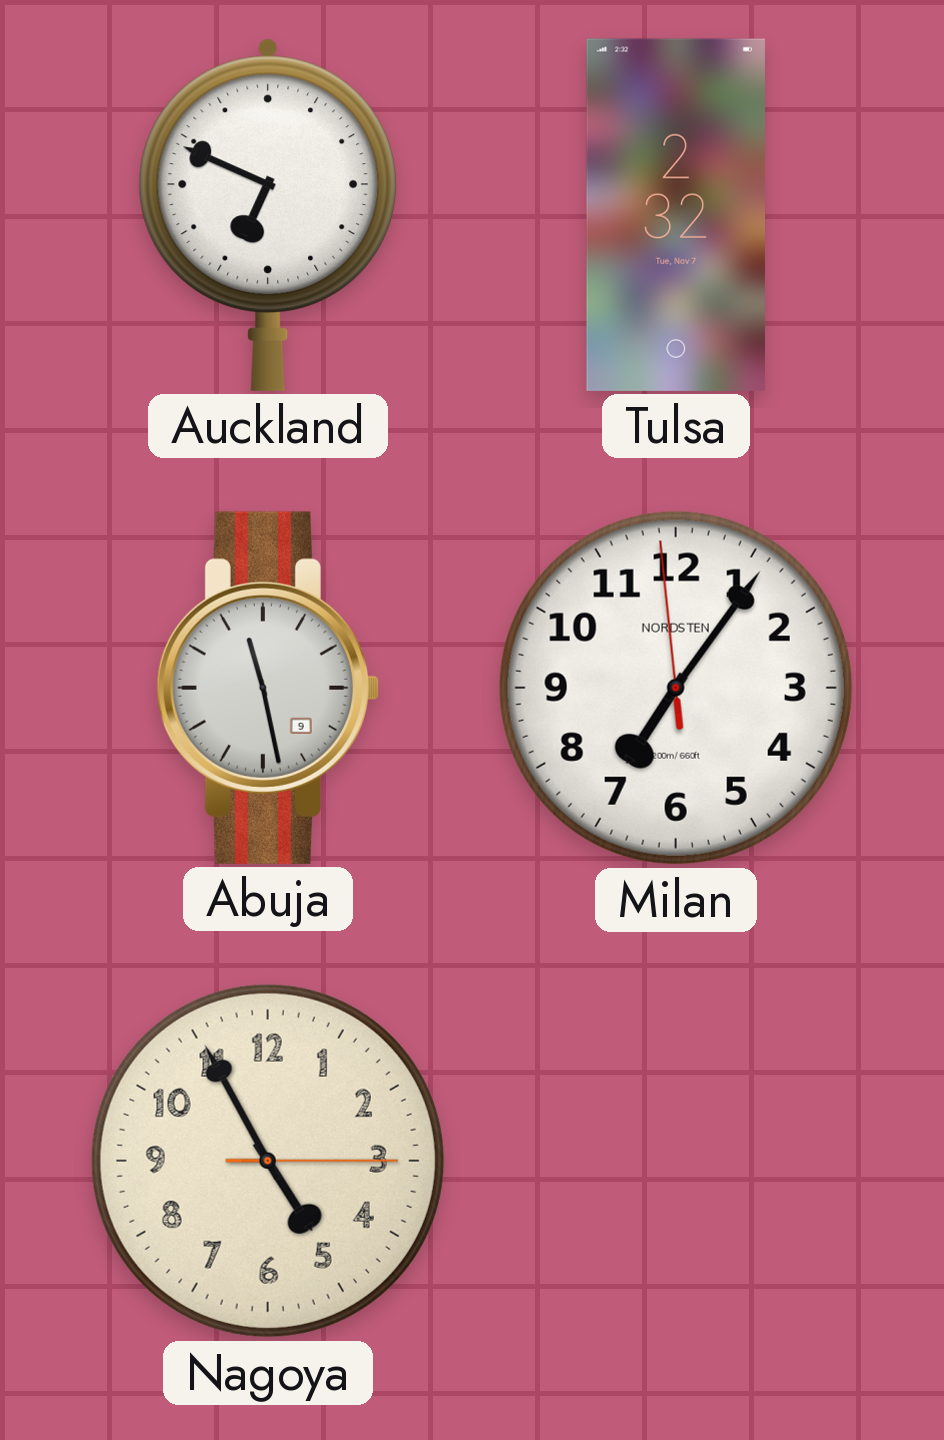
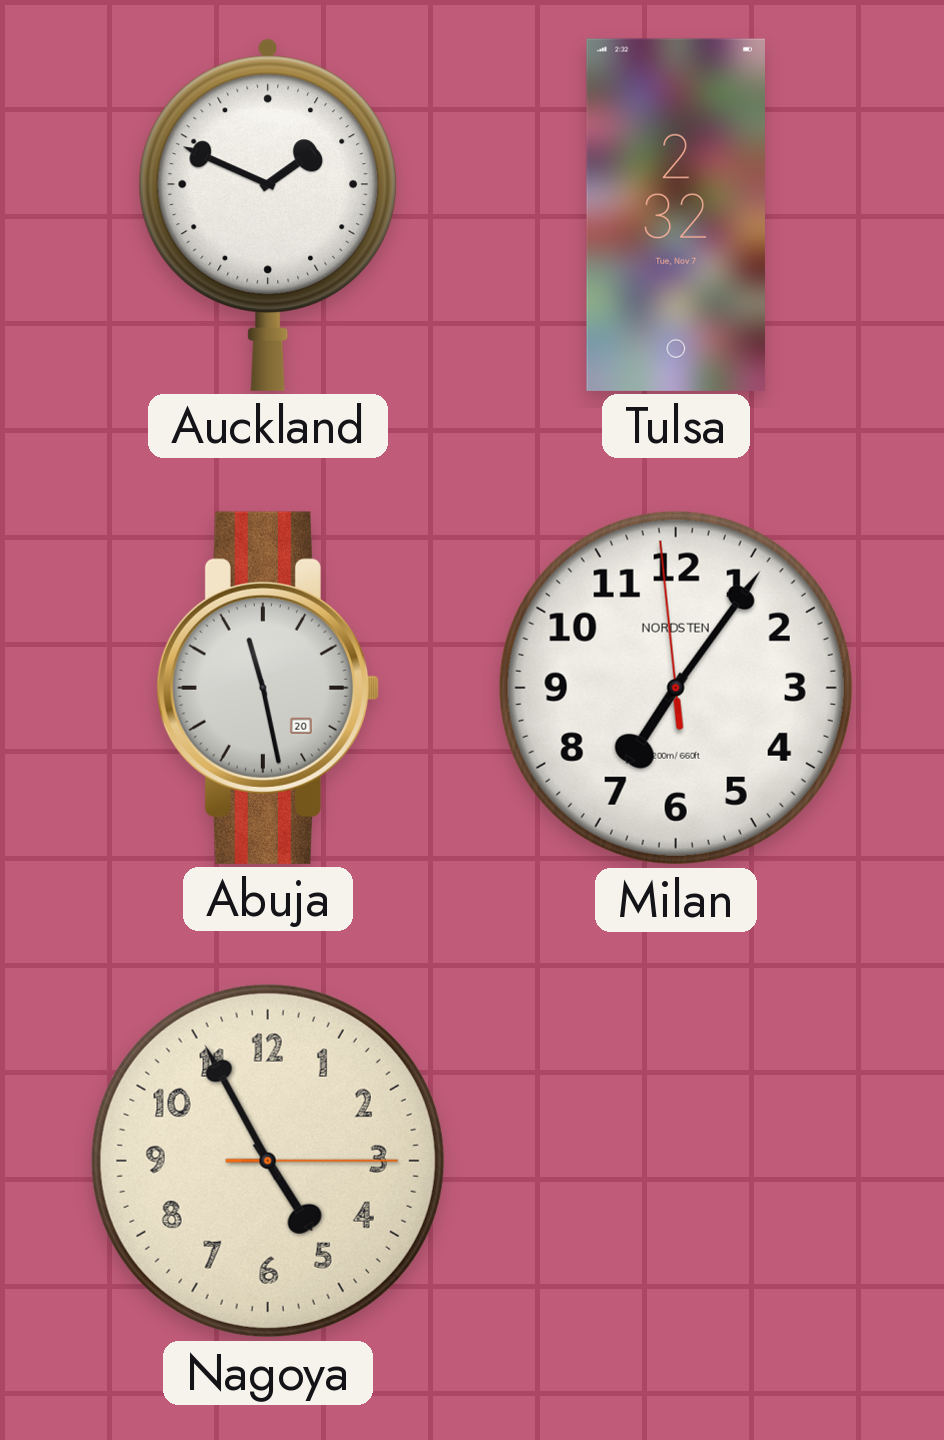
Auckland: 6:49 -> 1:49
Abuja date: 9 -> 20
